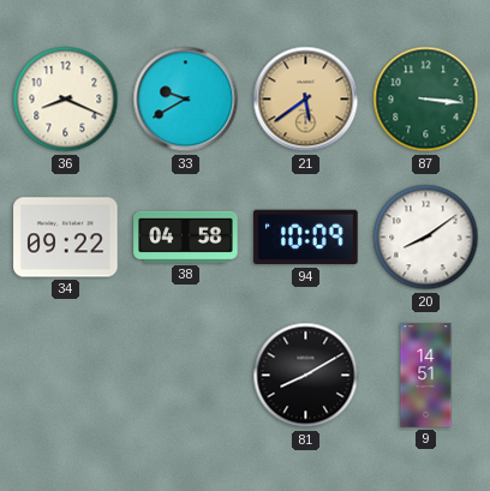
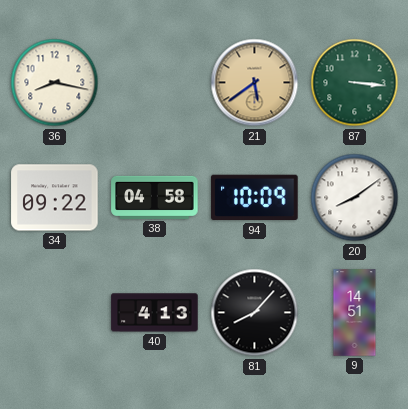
36: 8:19 -> 8:17
33: 9:40 -> none
40: none -> 4:13
81: 8:10 -> 8:07
